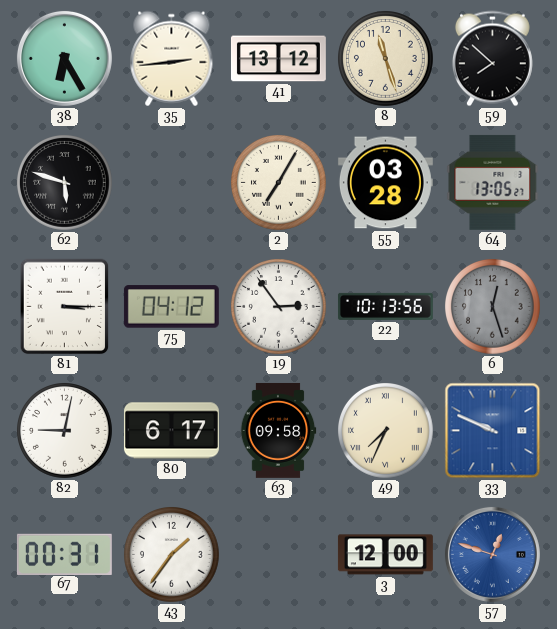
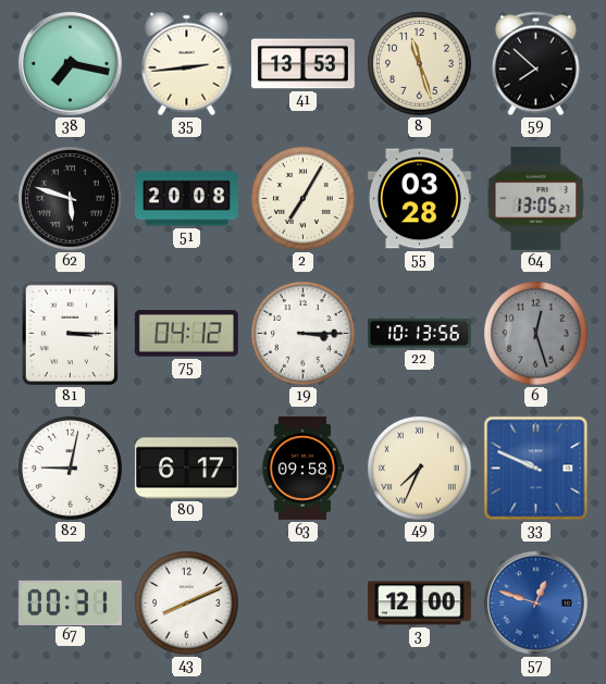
38: 6:25 -> 7:17
41: 13:12 -> 13:53
51: none -> 20:08
19: 2:54 -> 3:15
43: 1:36 -> 8:11
